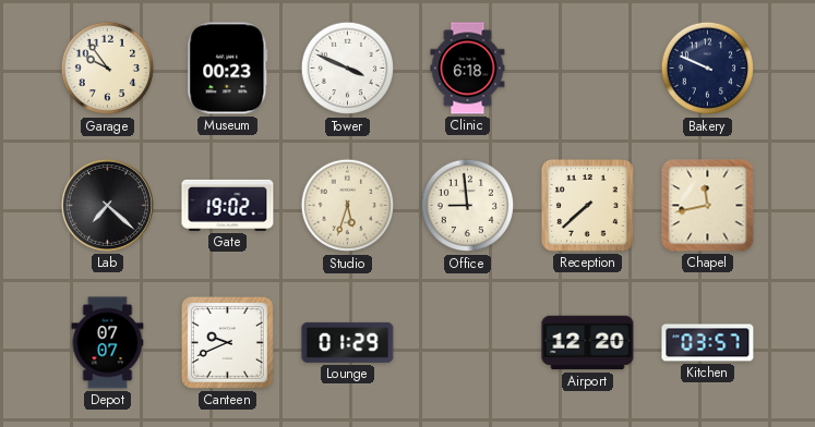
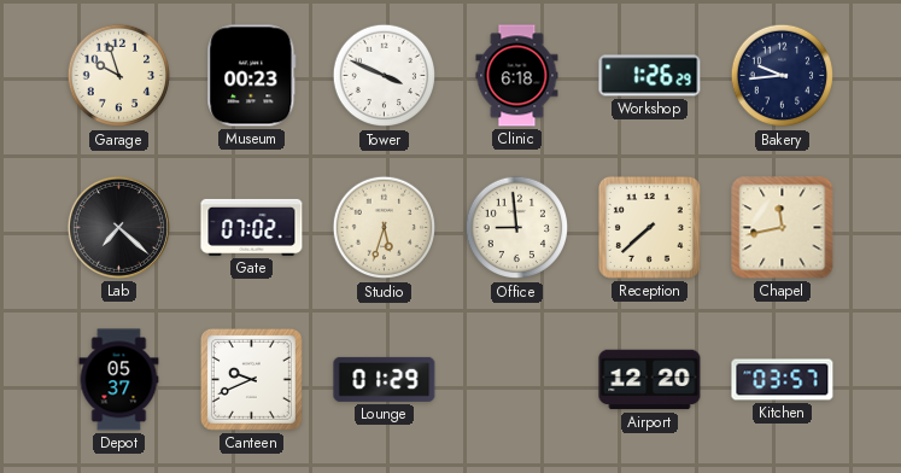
Garage: 9:54 -> 9:57
Workshop: none -> 1:26
Bakery: 9:49 -> 9:44
Gate: 19:02 -> 07:02
Depot: 07:07 -> 05:37
